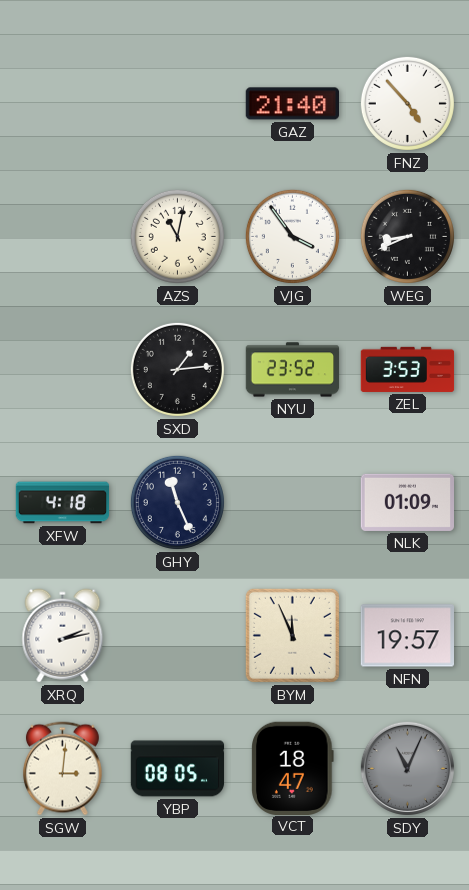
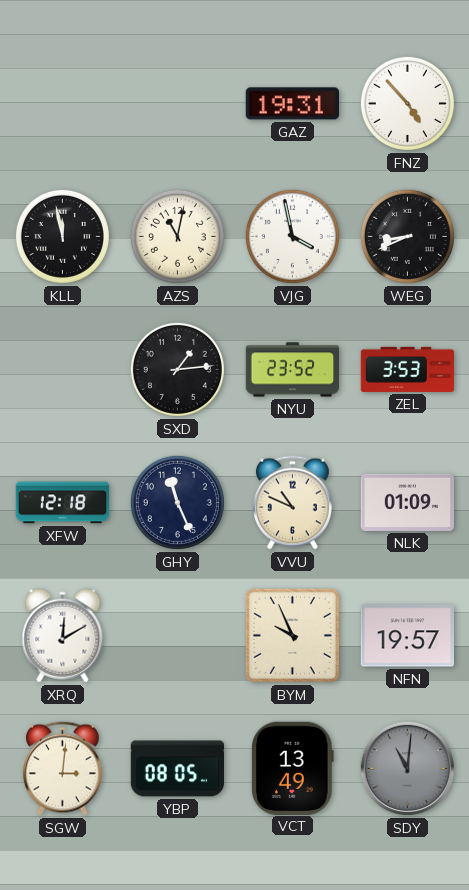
GAZ: 21:40 -> 19:31
KLL: none -> 11:58
VJG: 3:54 -> 3:58
XFW: 4:18 -> 12:18
VVU: none -> 10:49
XRQ: 2:13 -> 12:10
BYM: 11:56 -> 9:56
VCT: 18:47 -> 13:49
SDY: 11:04 -> 11:01
